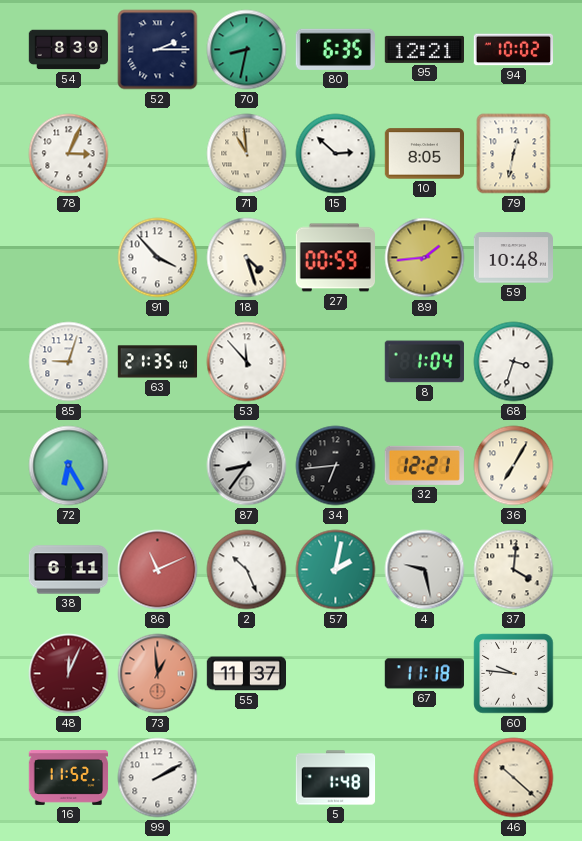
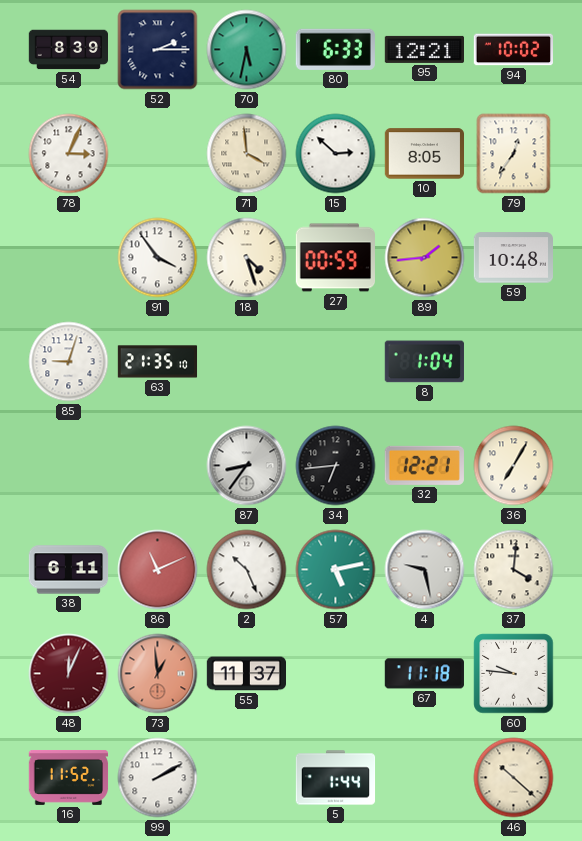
70: 8:32 -> 5:32
80: 6:35 -> 6:33
71: 10:59 -> 3:59
79: 12:32 -> 12:36
91: 3:53 -> 3:54
53: 11:53 -> none
68: 3:33 -> none
72: 6:25 -> none
57: 2:02 -> 5:13
5: 1:48 -> 1:44
